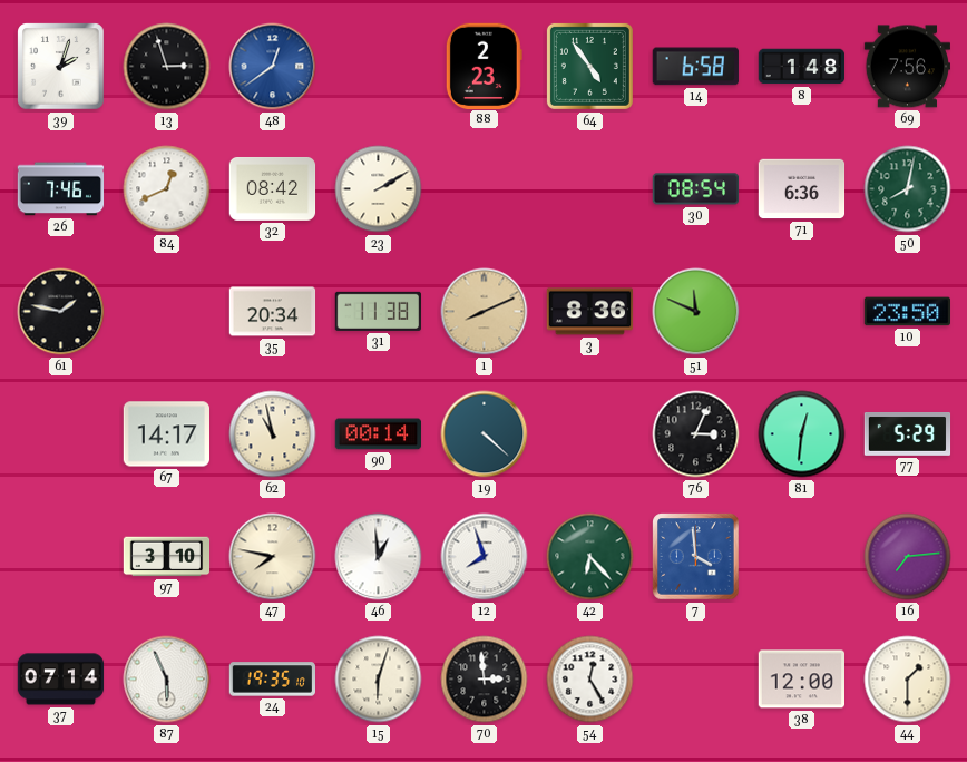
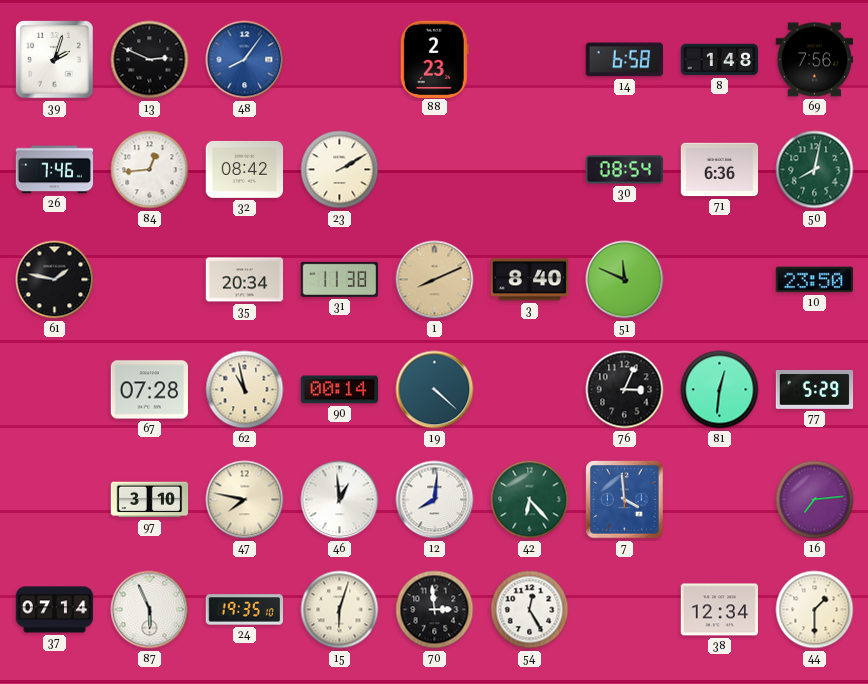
13: 2:57 -> 2:49
48: 12:39 -> 8:06
64: 4:54 -> none
84: 12:41 -> 12:44
3: 8:36 -> 8:40
67: 14:17 -> 07:28
12: 7:57 -> 8:01
38: 12:00 -> 12:34
